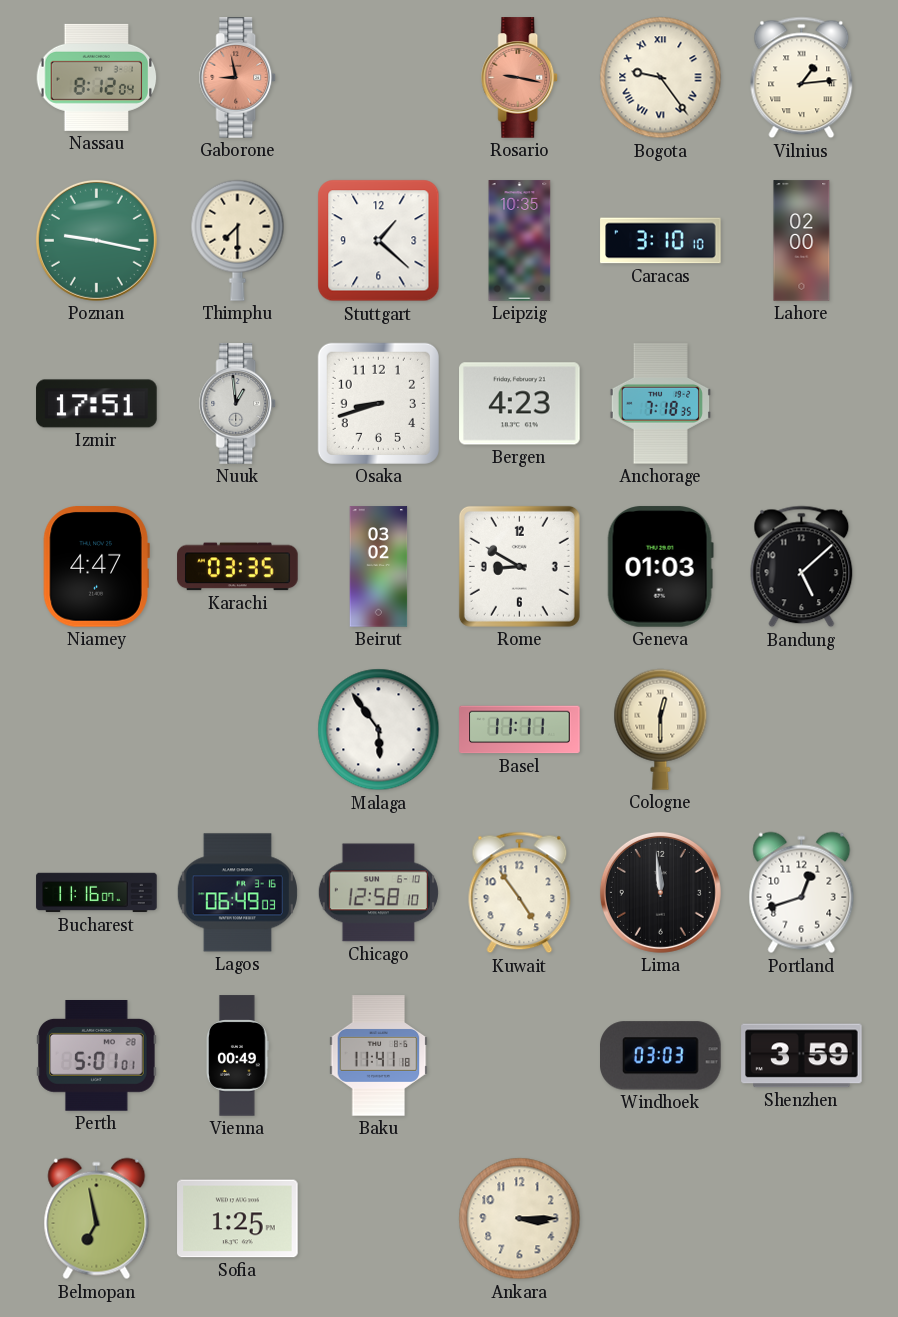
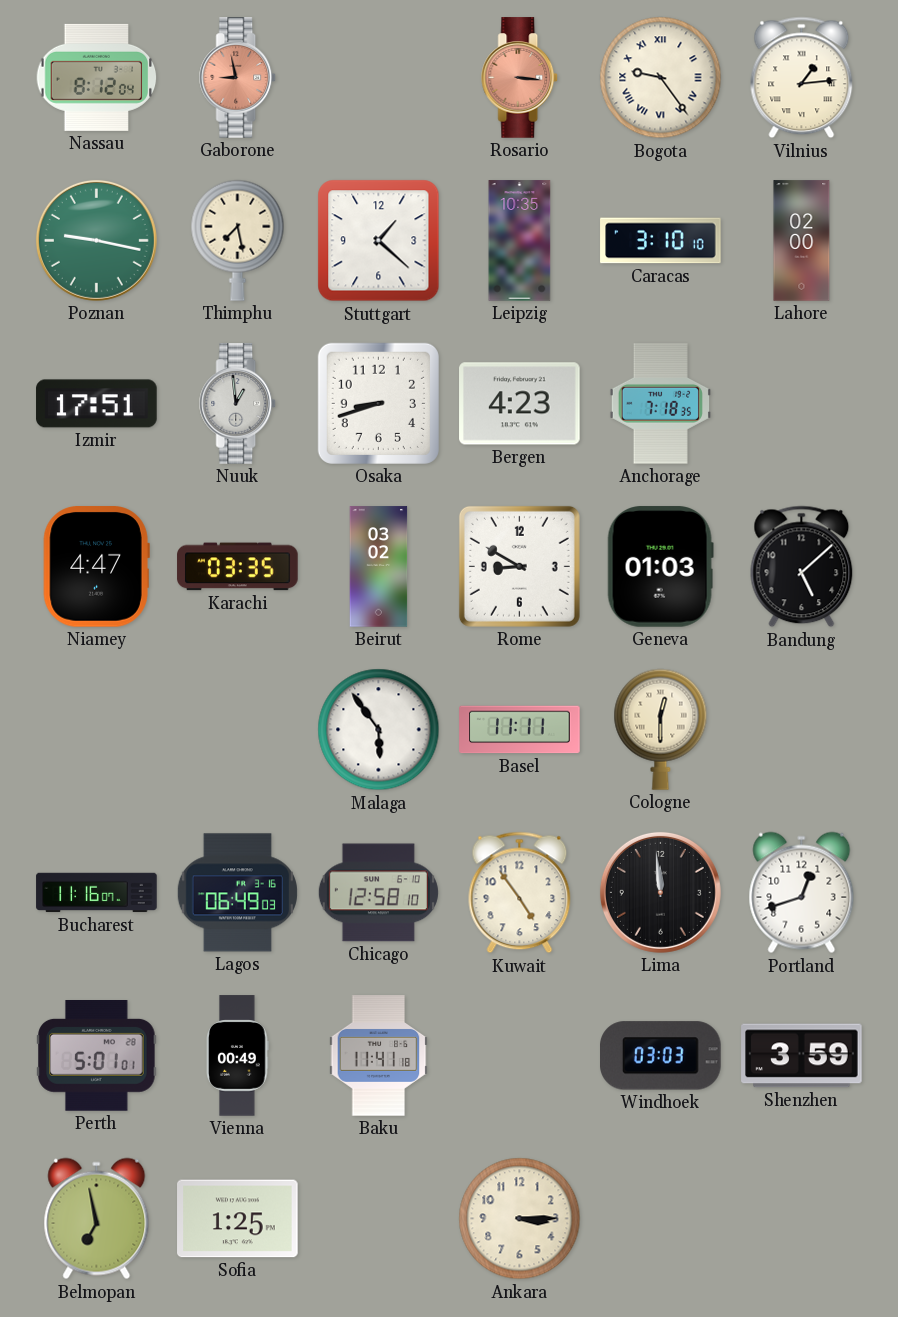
Rosario: 9:17 -> 3:16
Thimphu: 7:30 -> 7:28
